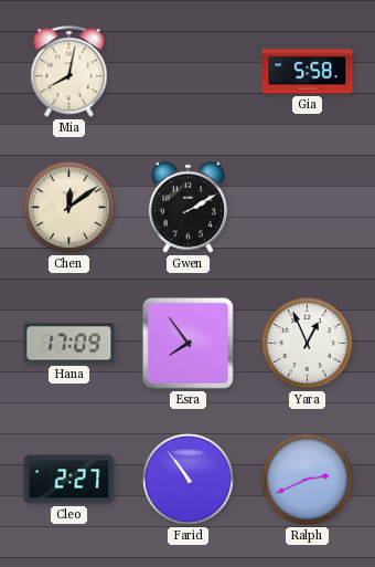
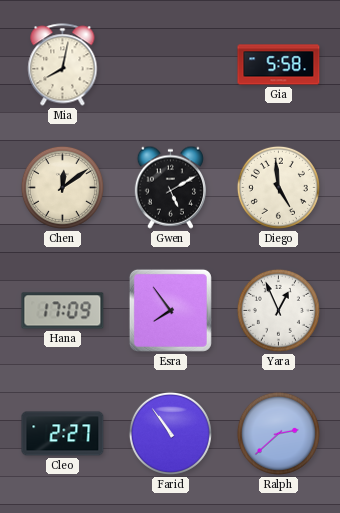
Gwen: 2:10 -> 5:10
Diego: none -> 4:59
Ralph: 2:41 -> 2:38
